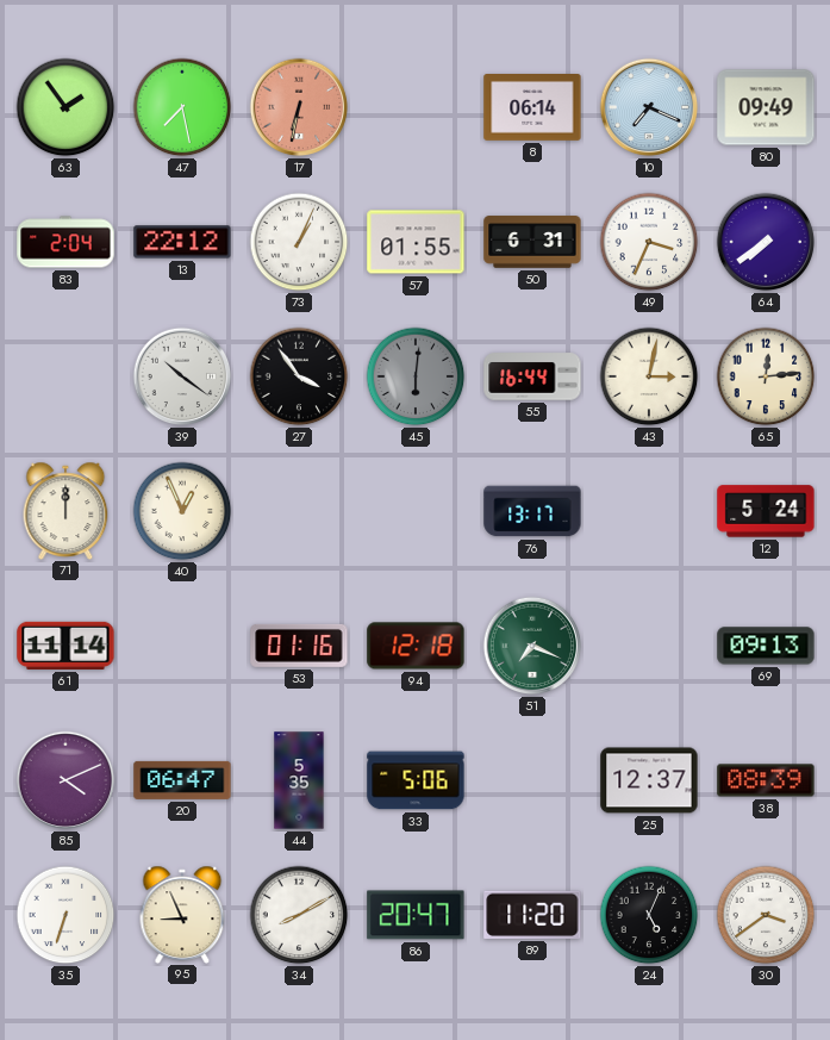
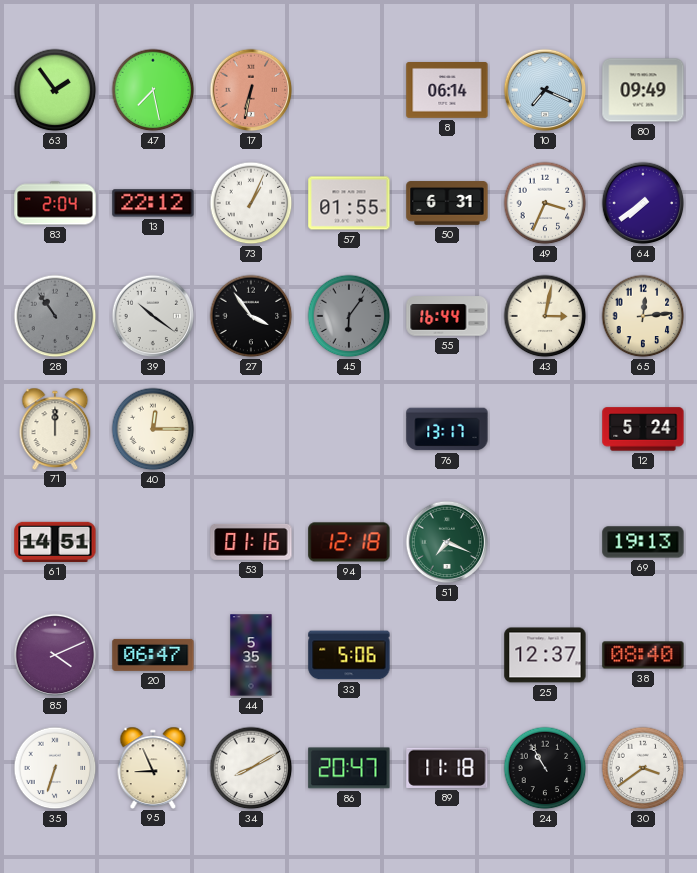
28: none -> 10:54
45: 6:01 -> 6:06
40: 12:56 -> 12:15
61: 11:14 -> 14:51
69: 09:13 -> 19:13
38: 08:39 -> 08:40
89: 11:20 -> 11:18
24: 5:04 -> 10:55
